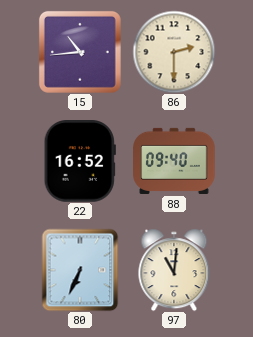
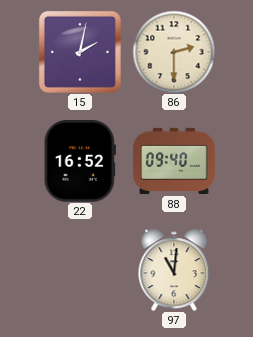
15: 10:44 -> 2:02
80: 6:34 -> none
